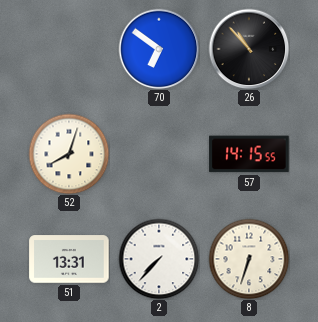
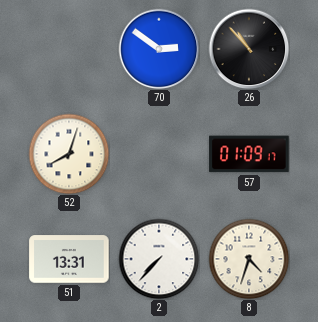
70: 6:51 -> 2:51
57: 14:15 -> 01:09
8: 6:33 -> 4:33
